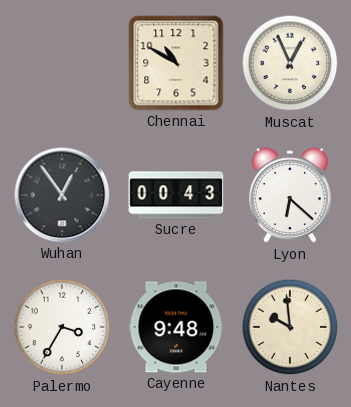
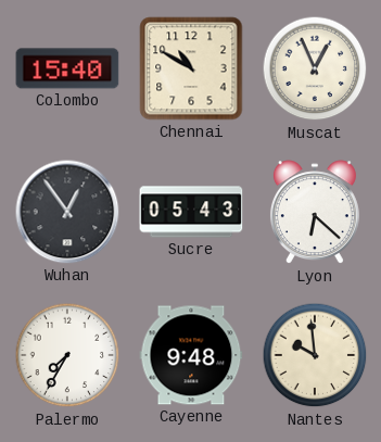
Colombo: none -> 15:40
Sucre: 00:43 -> 05:43
Palermo: 3:35 -> 7:35
